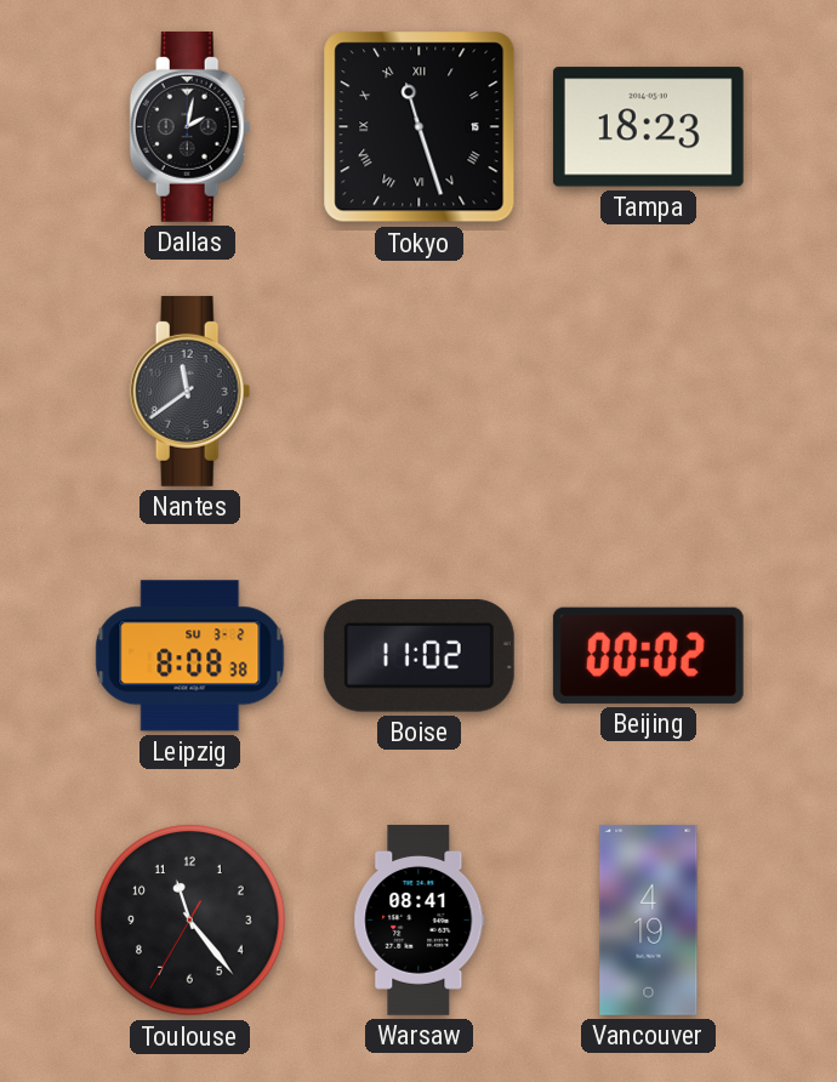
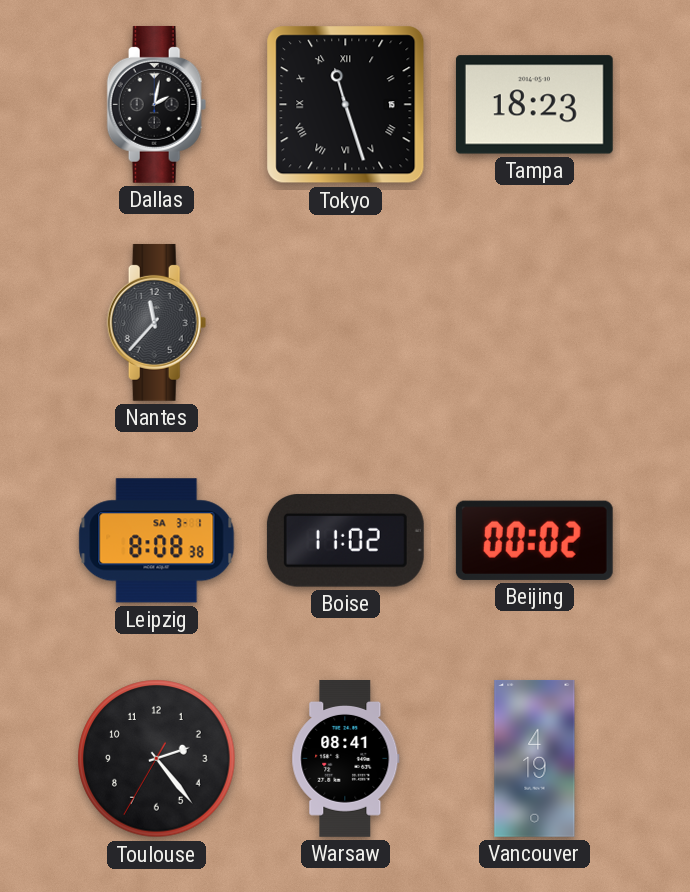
Nantes: 11:39 -> 11:37
Leipzig date: SU 3-2 -> SA 3-1
Toulouse: 11:23 -> 2:23
